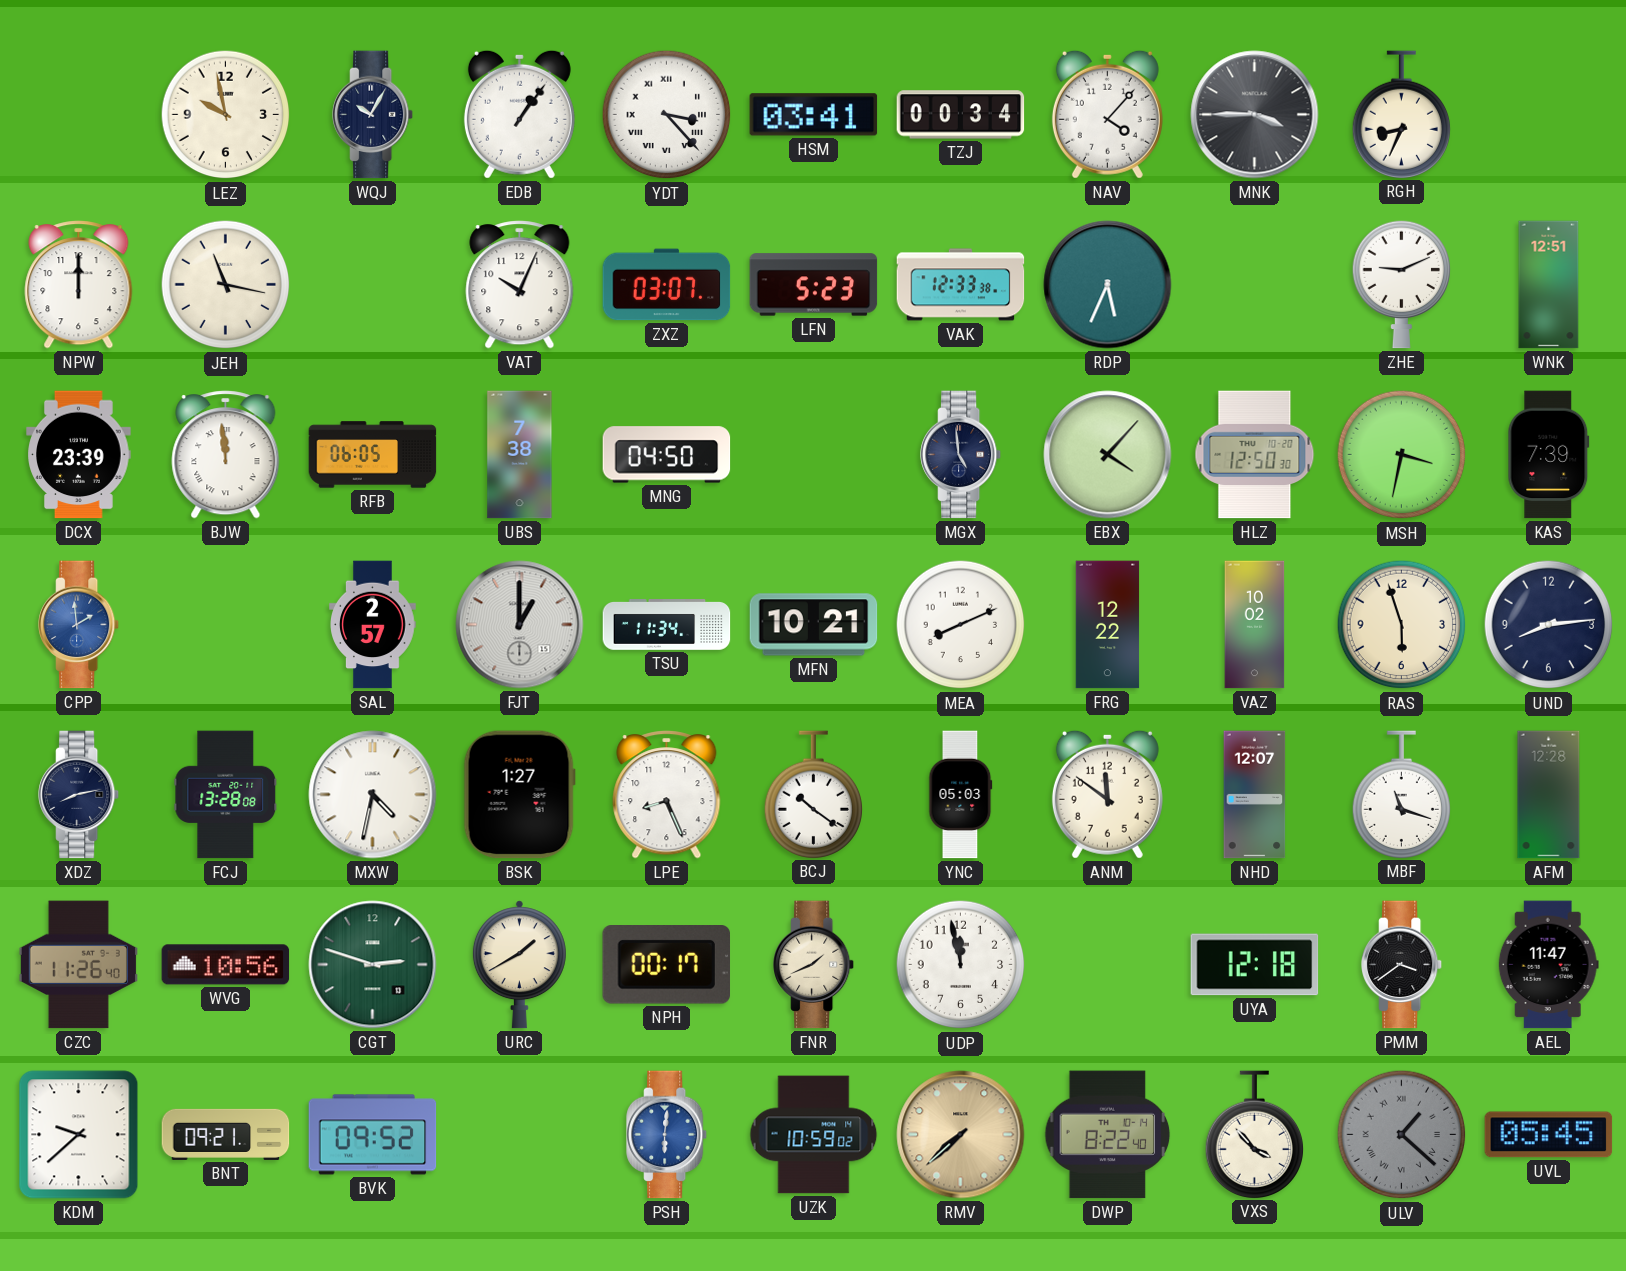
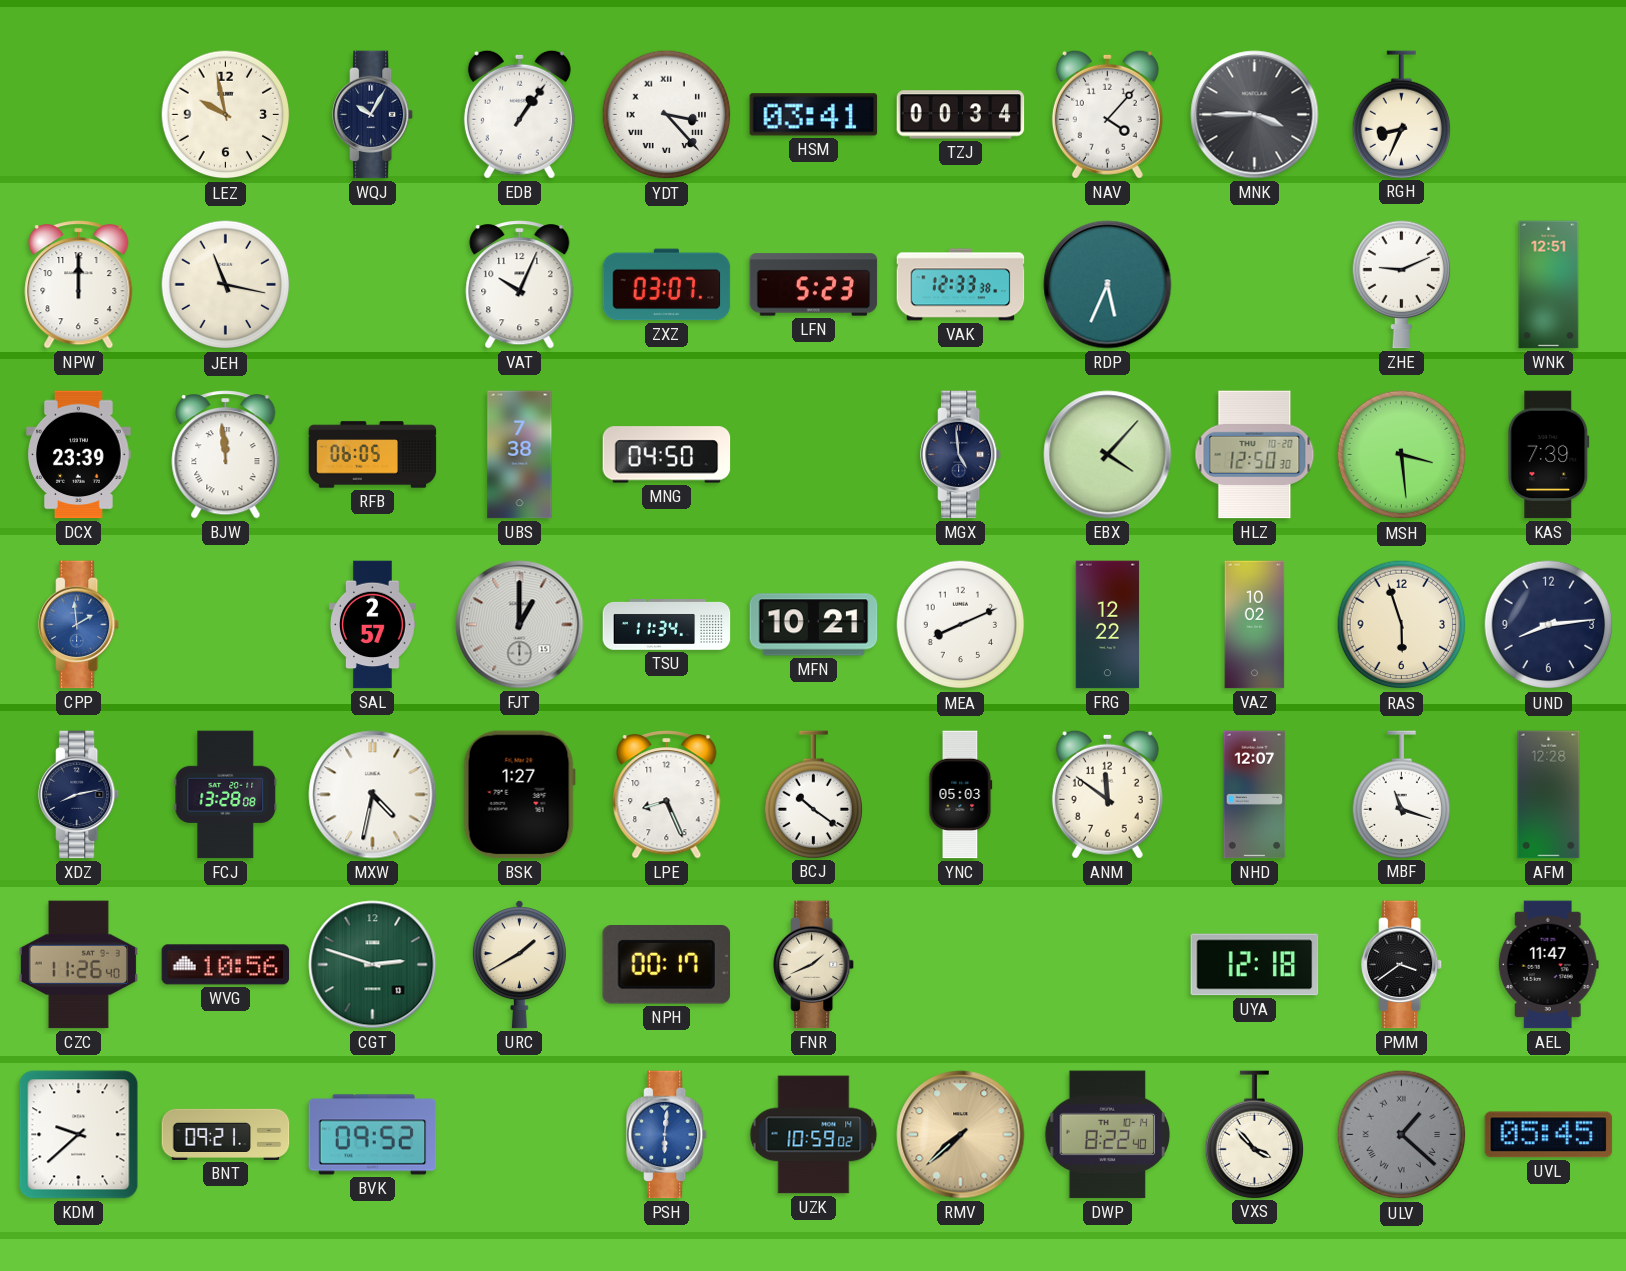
MSH: 3:32 -> 3:29
UDP: 11:58 -> none
